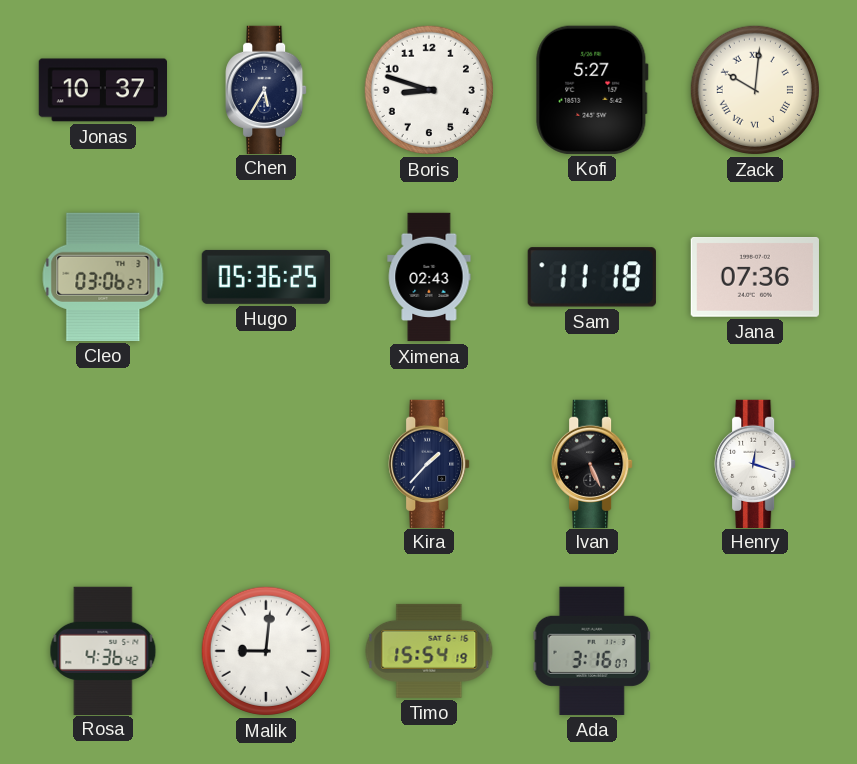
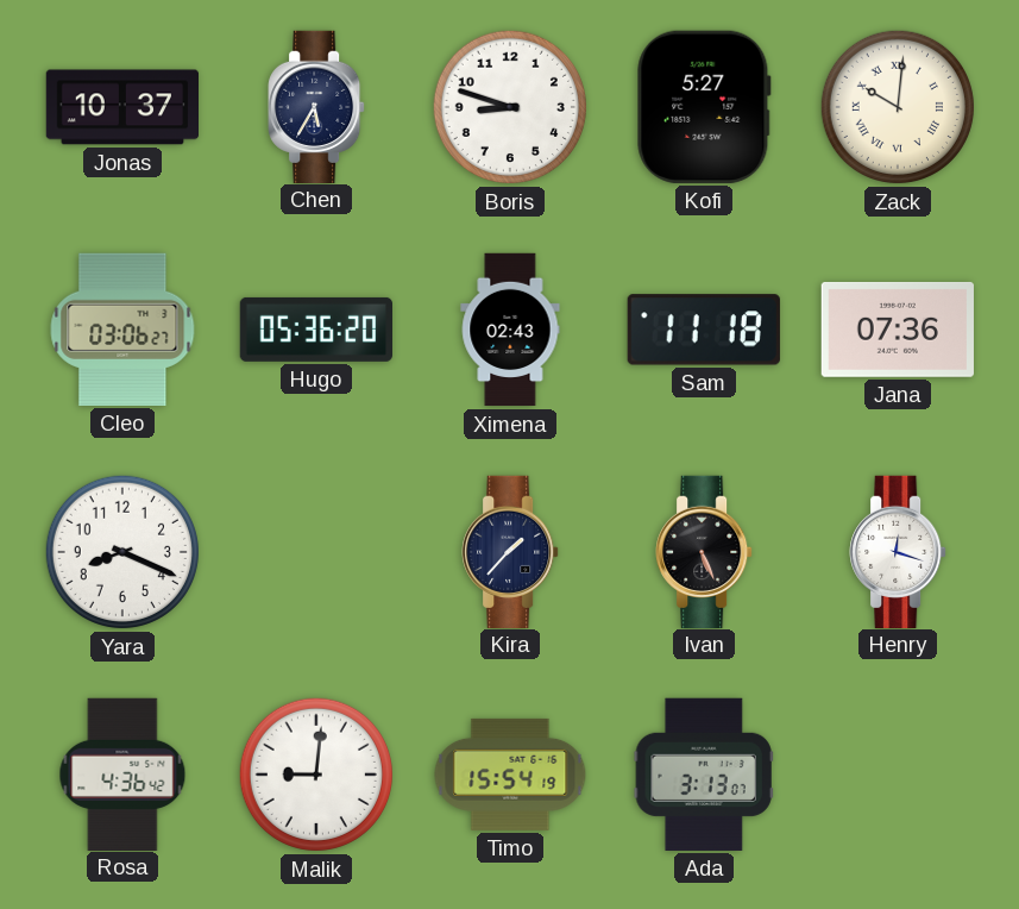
Hugo: 05:36:25 -> 05:36:20
Yara: none -> 8:19
Ada: 3:16 -> 3:13
